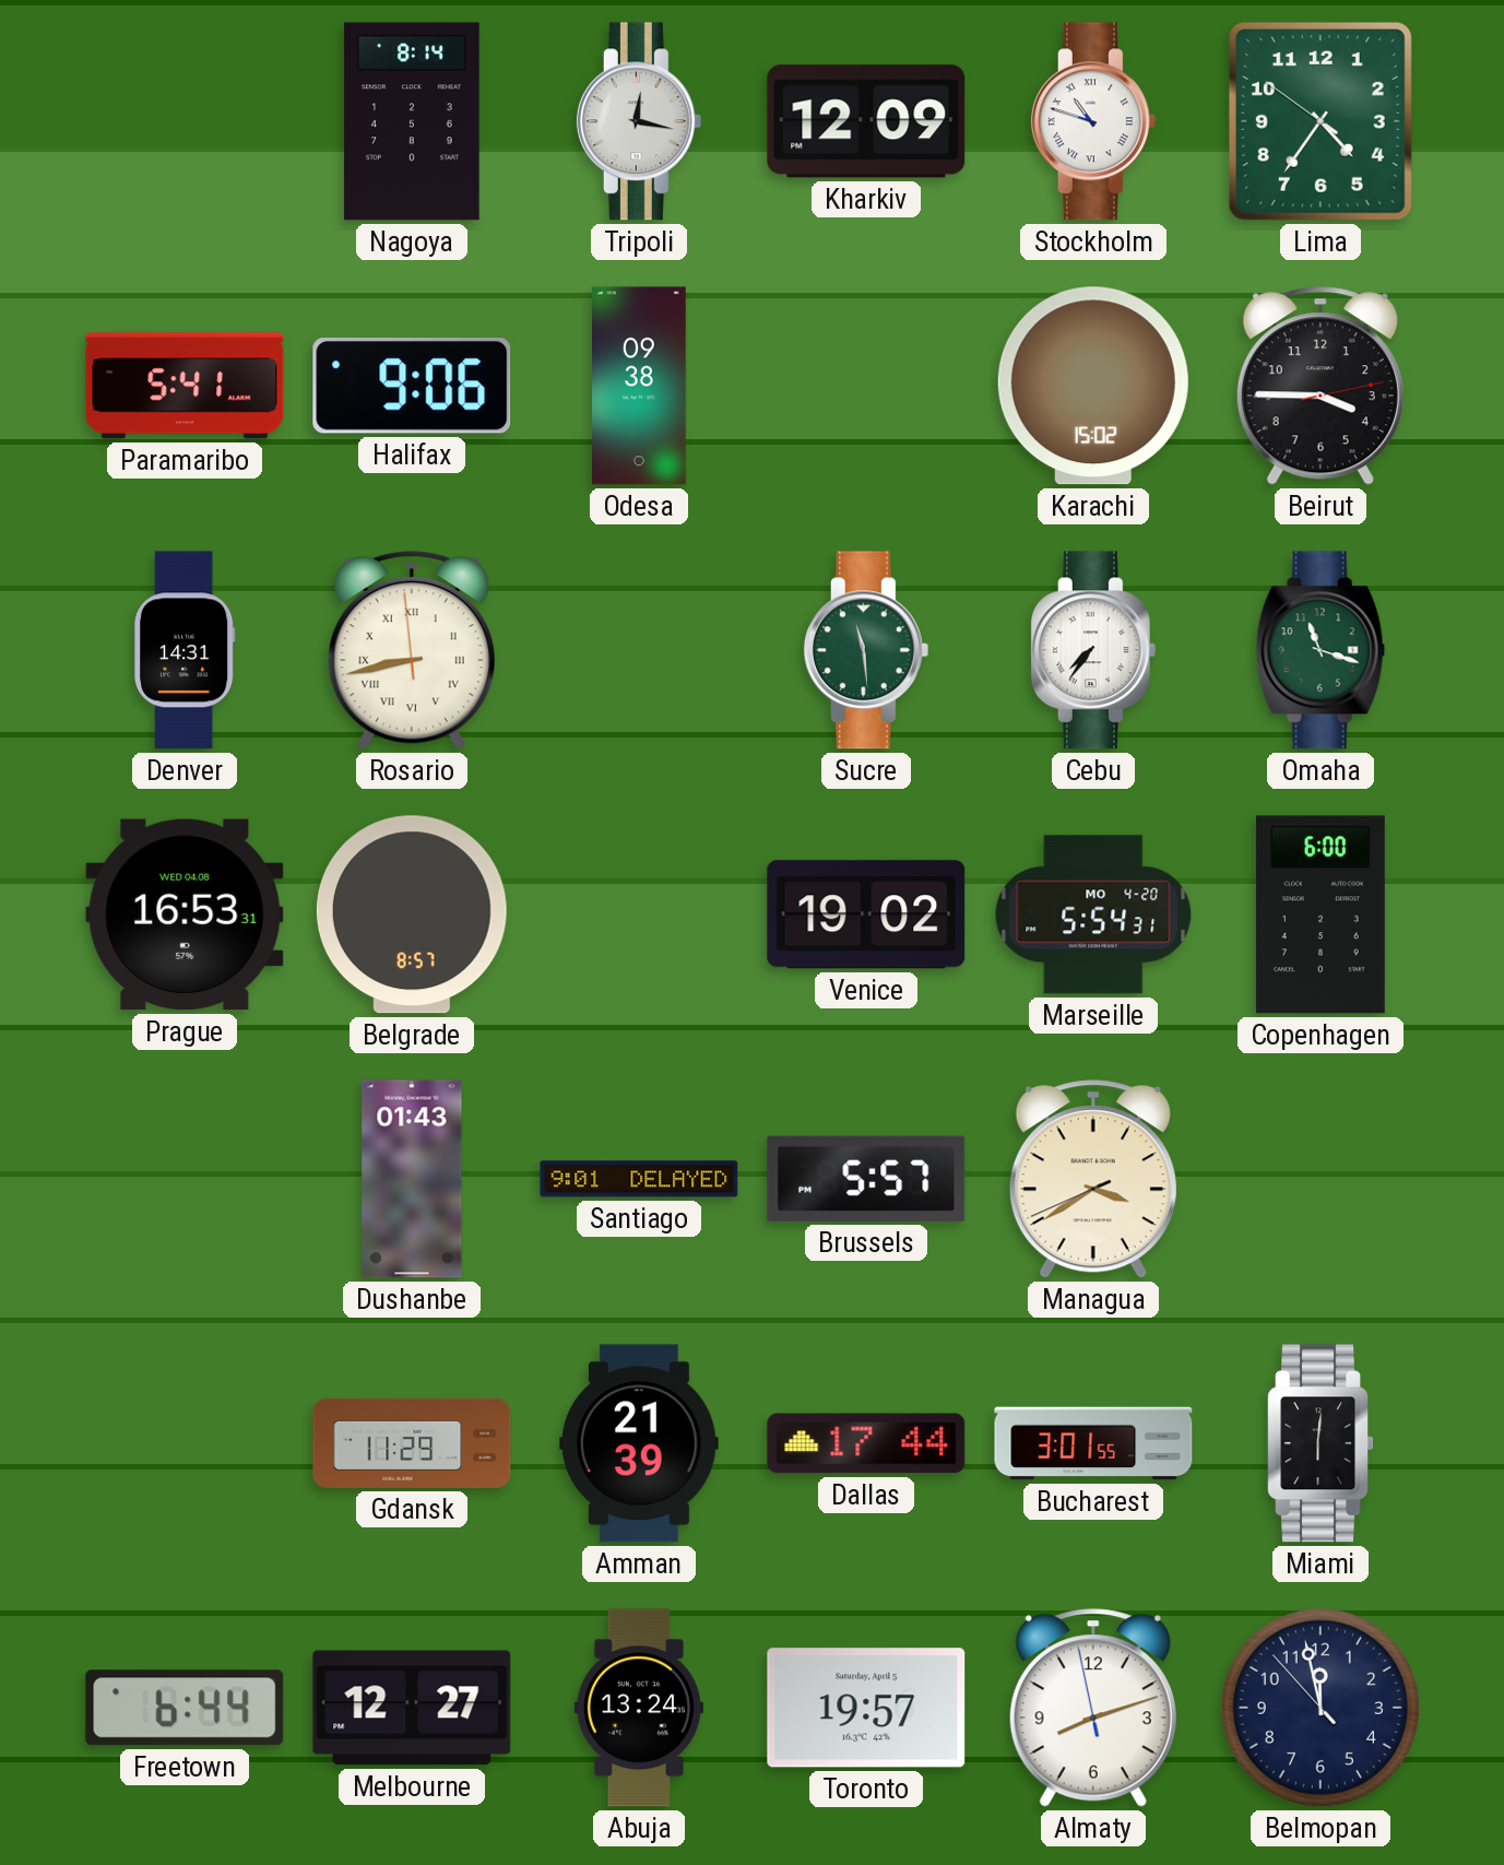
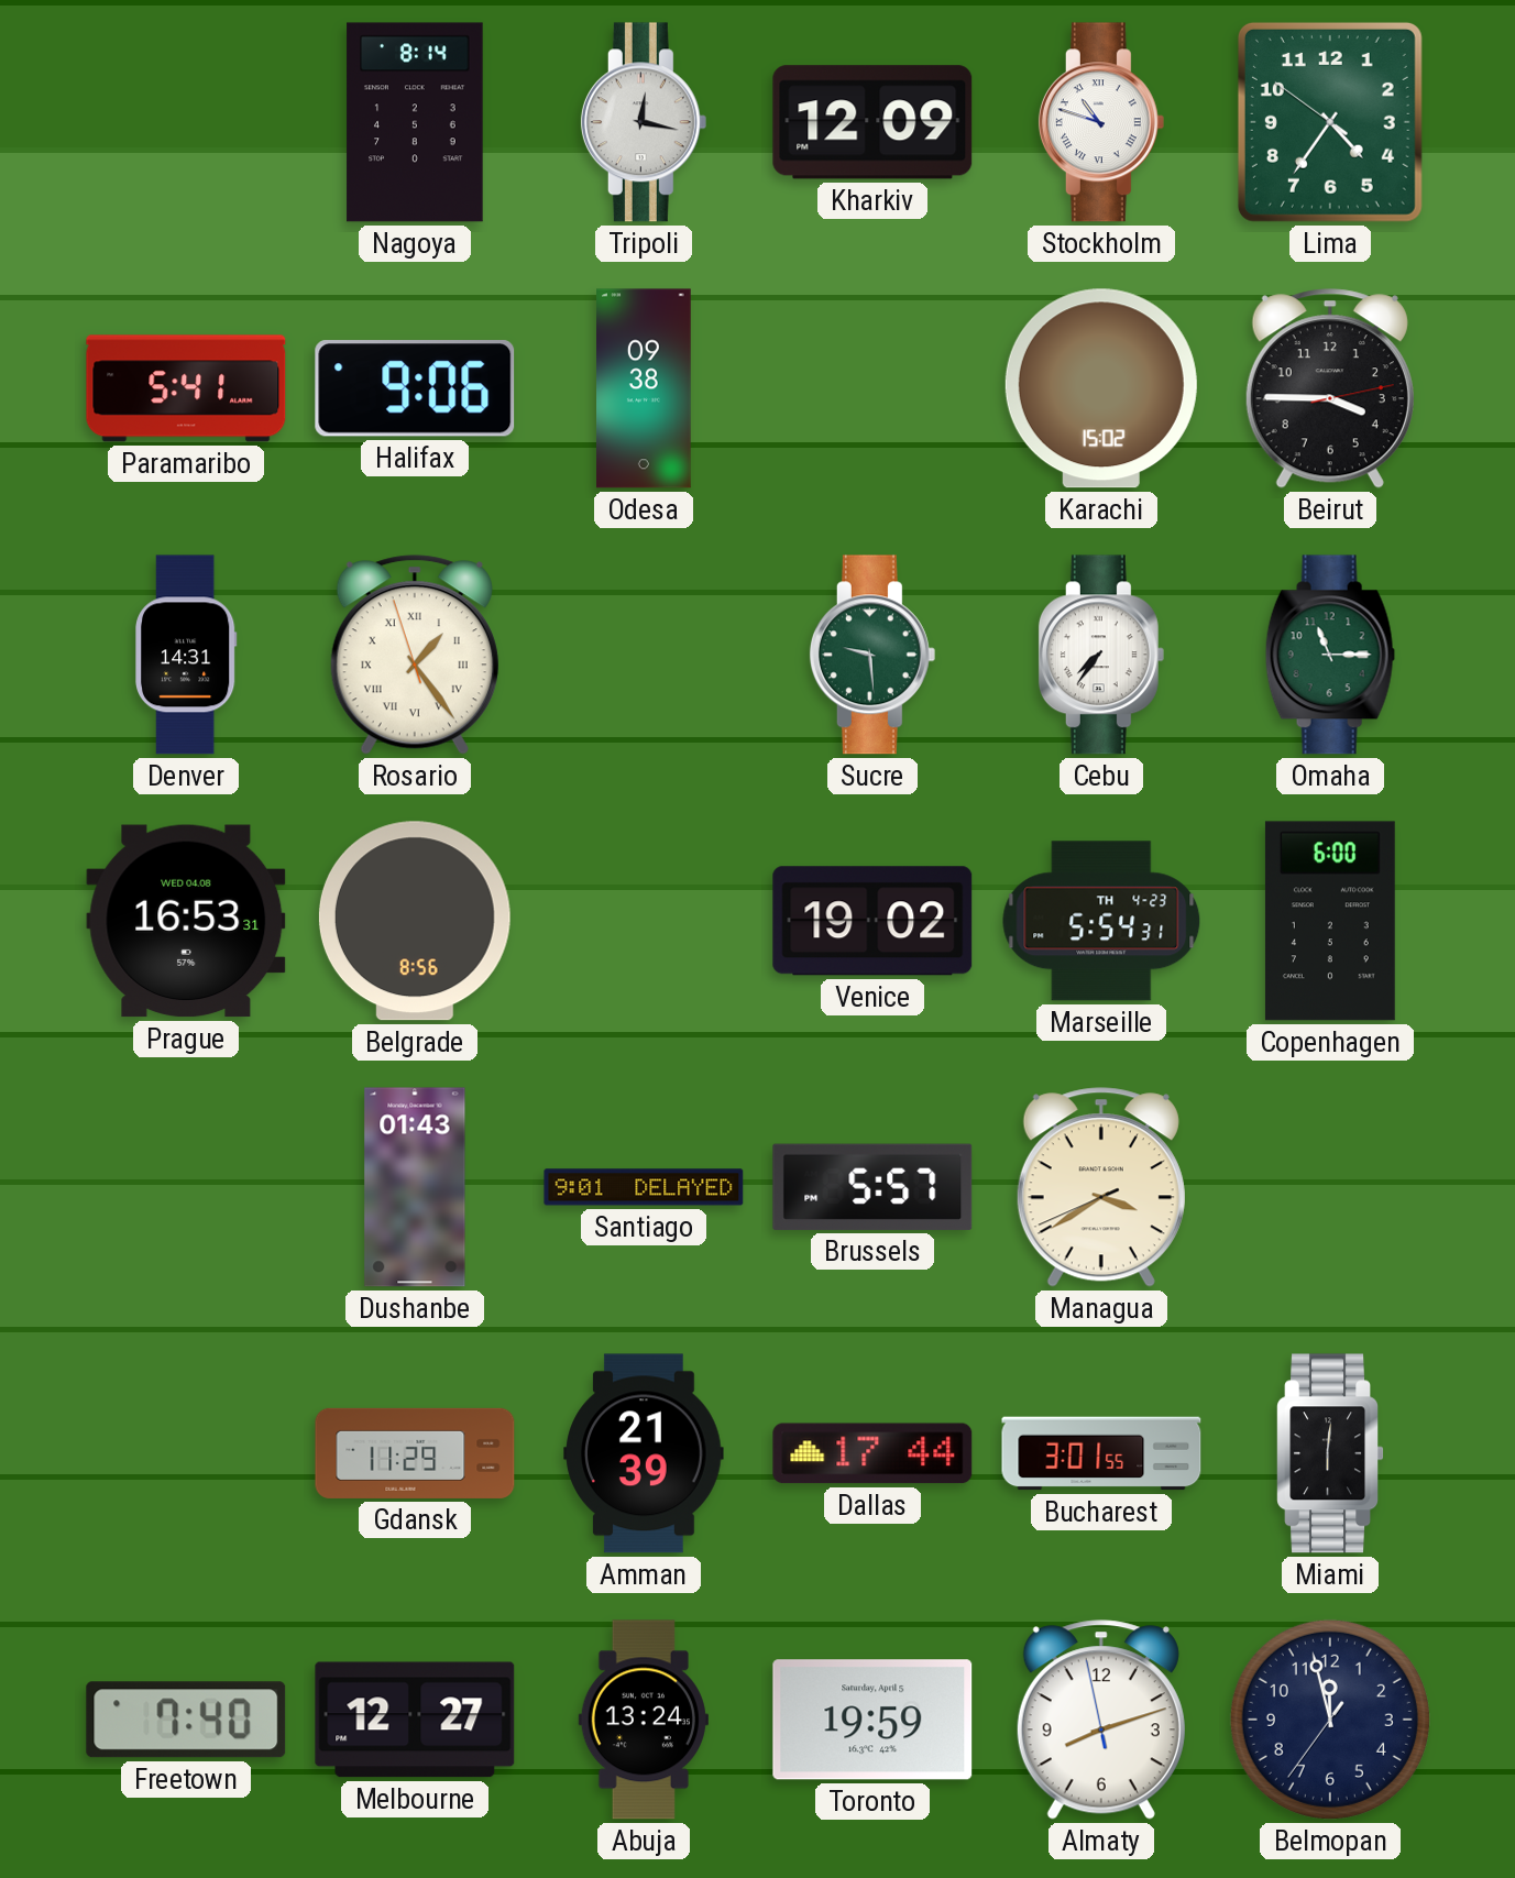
Rosario: 8:42 -> 1:23
Sucre: 11:29 -> 9:29
Omaha: 11:18 -> 11:15
Belgrade: 8:57 -> 8:56
Marseille date: MO 4-20 -> TH 4-23
Freetown: 6:44 -> 7:40
Toronto: 19:57 -> 19:59
Belmopan: 11:57:53 -> 11:57:36
